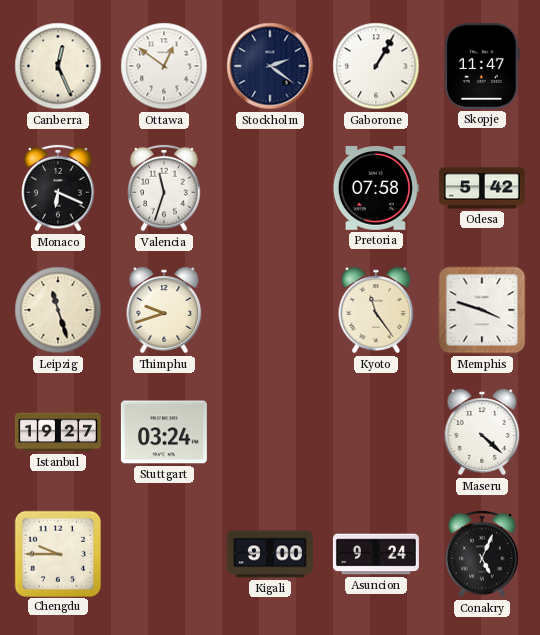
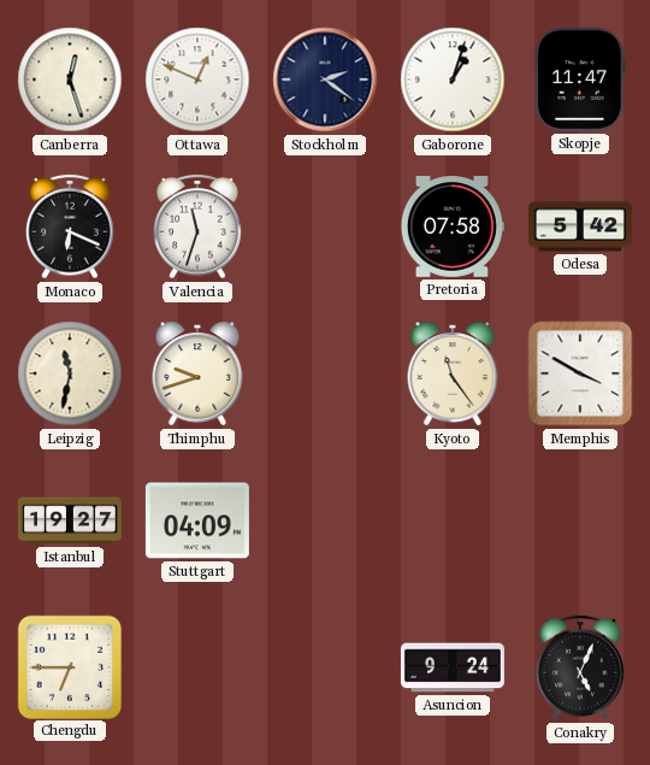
Canberra: 12:26 -> 12:27
Ottawa: 12:51 -> 12:49
Gaborone: 1:05 -> 1:03
Leipzig: 11:27 -> 11:32
Memphis: 3:48 -> 3:50
Stuttgart: 03:24 -> 04:09
Maseru: 4:22 -> none
Chengdu: 9:45 -> 6:45
Kigali: 9:00 -> none
